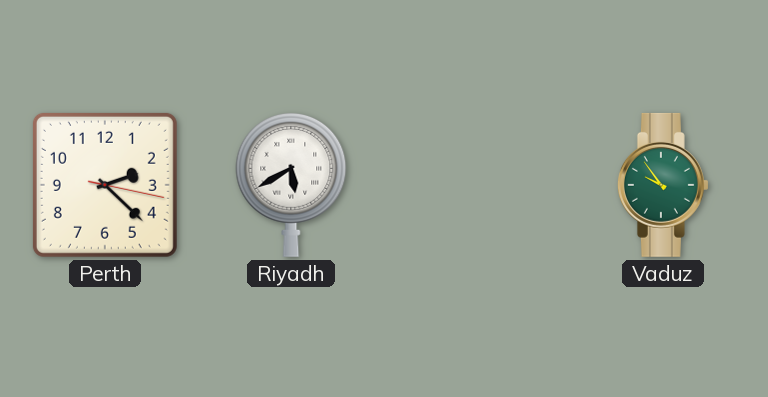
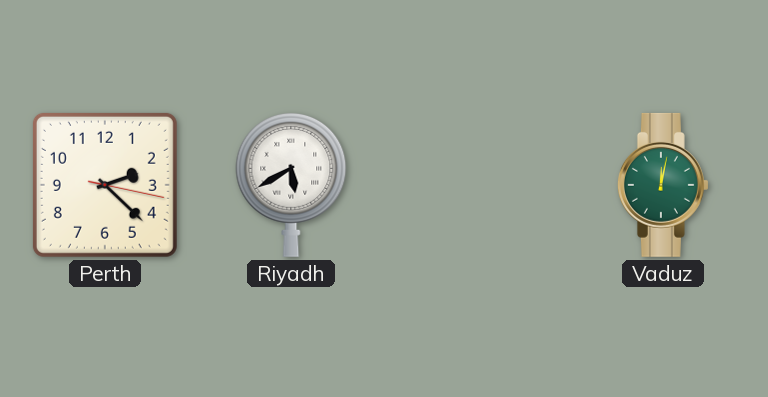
Vaduz: 9:54 -> 12:02
